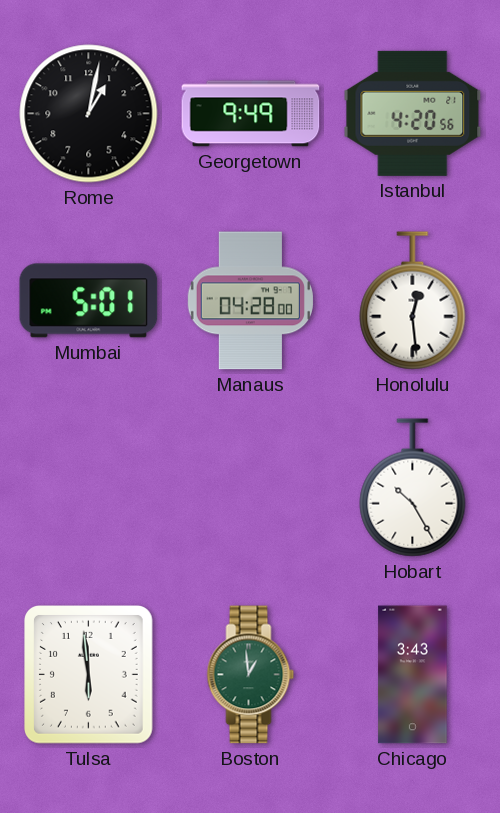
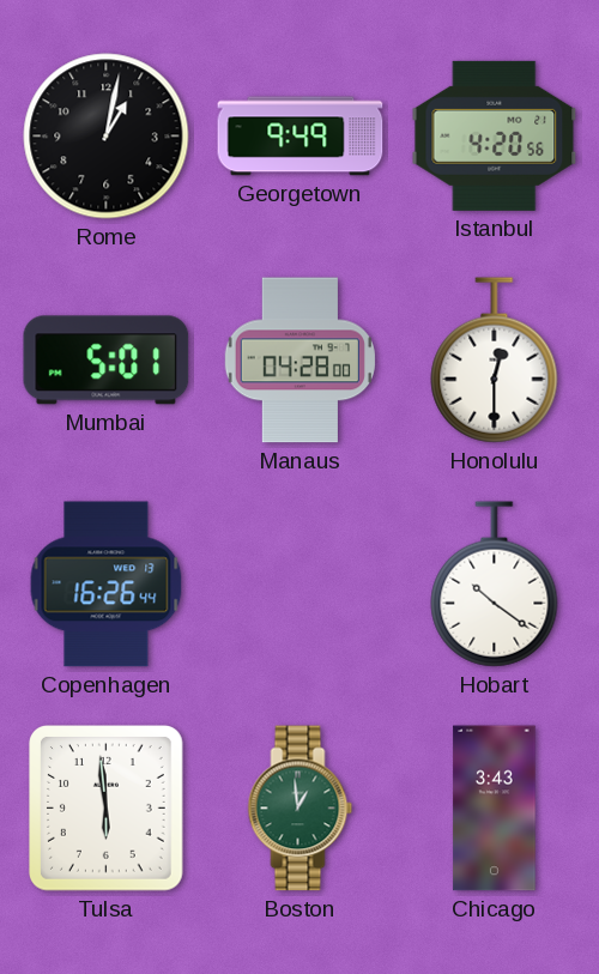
Honolulu: 12:29 -> 12:30
Copenhagen: none -> 16:26
Hobart: 10:25 -> 10:21
